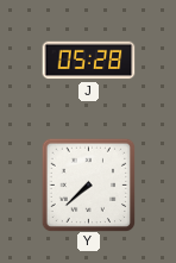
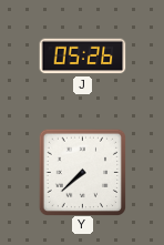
J: 05:28 -> 05:26
